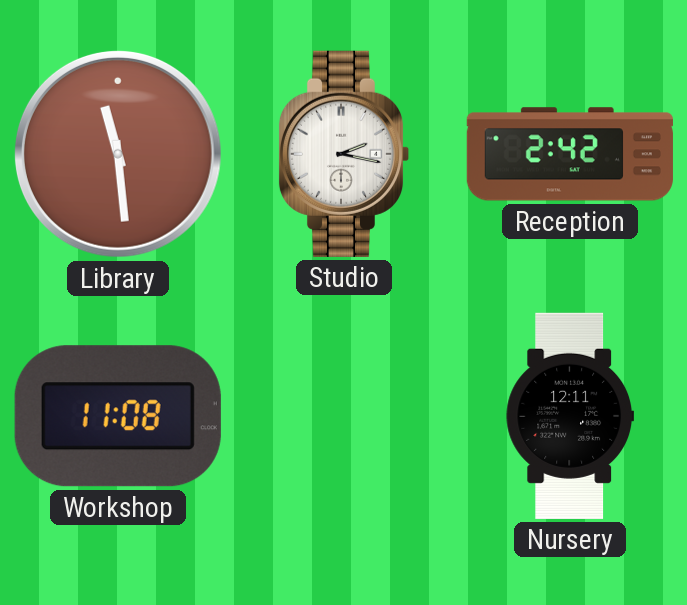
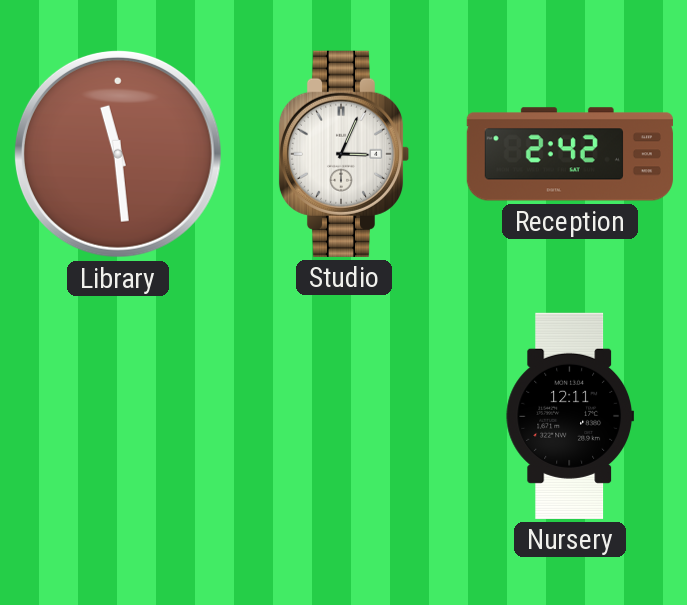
Studio: 2:17 -> 3:04
Workshop: 11:08 -> none
